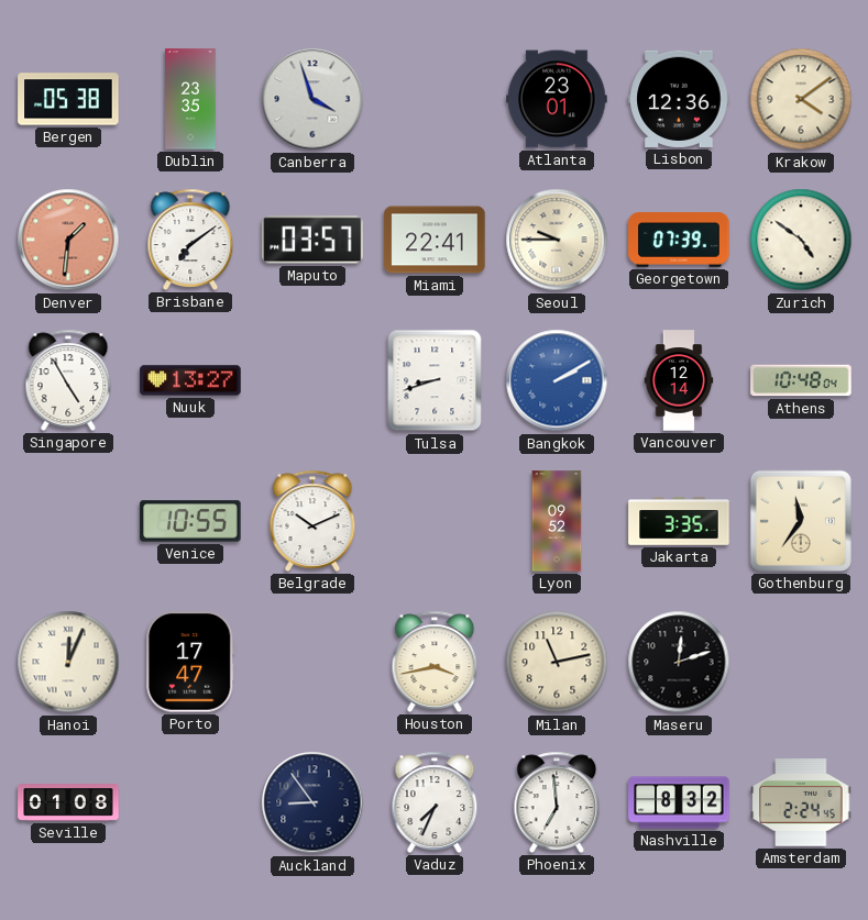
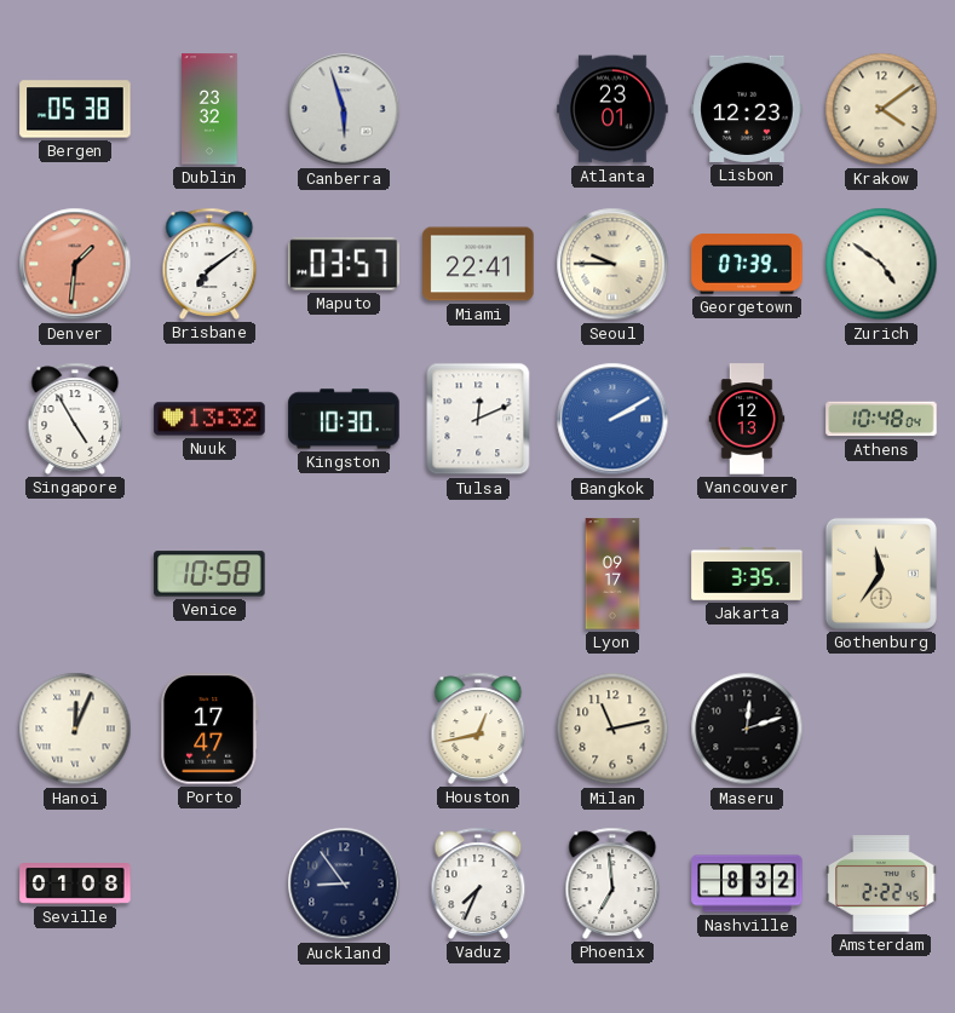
Dublin: 23:35 -> 23:32
Canberra: 3:57 -> 5:57
Lisbon: 12:36 -> 12:23
Nuuk: 13:27 -> 13:32
Kingston: none -> 10:30
Tulsa: 8:42 -> 12:11
Vancouver: 12:14 -> 12:13
Venice: 10:55 -> 10:58
Belgrade: 10:11 -> none
Lyon: 09:52 -> 09:17
Houston: 3:43 -> 12:43
Amsterdam: 2:24 -> 2:22
